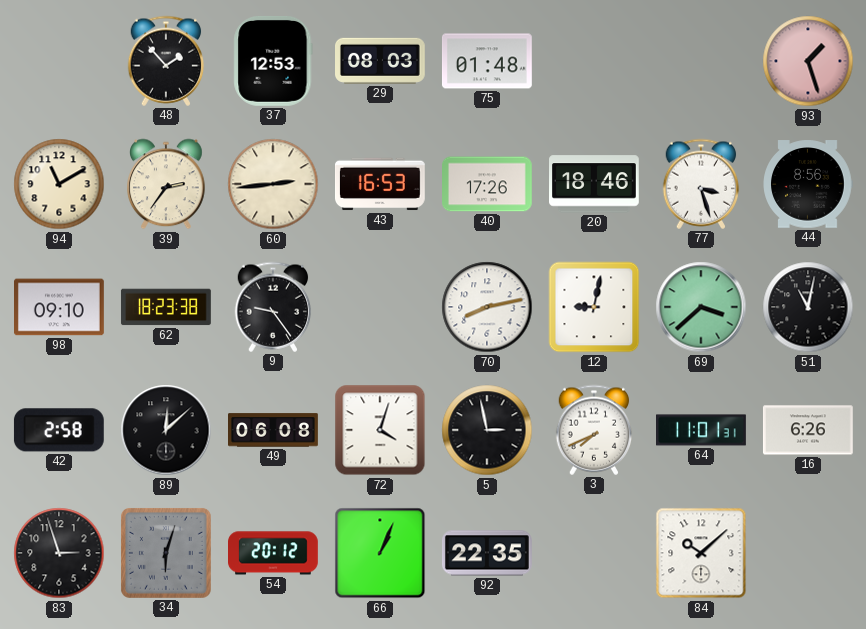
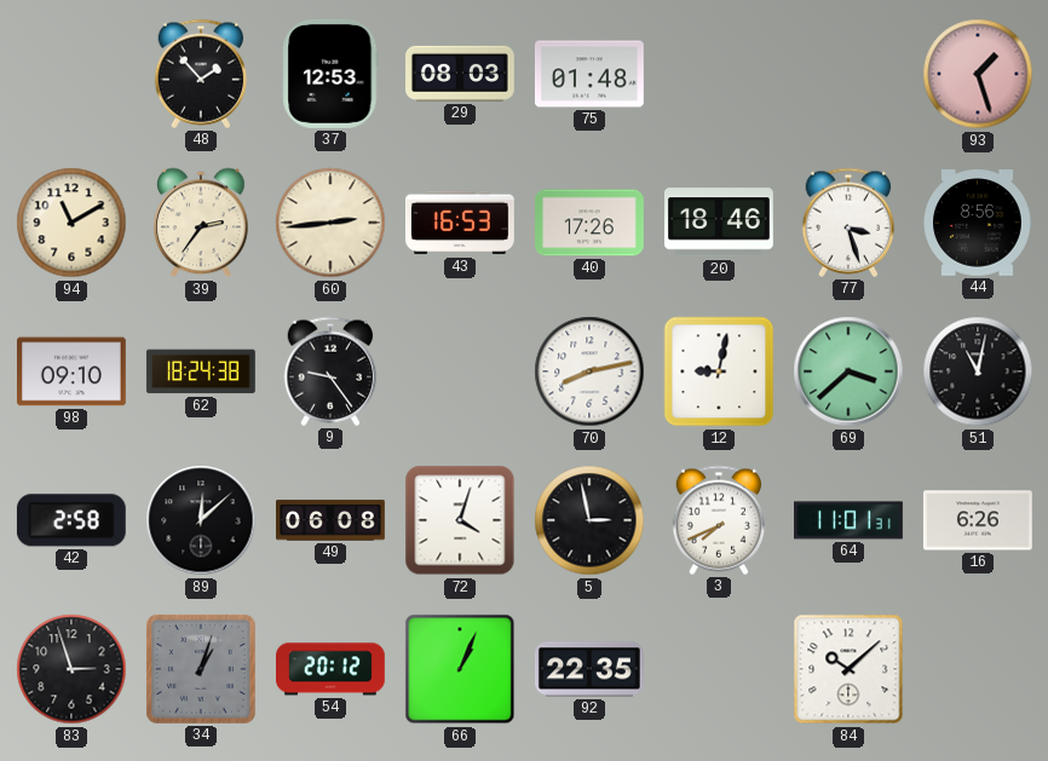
62: 18:23 -> 18:24
34: 6:03 -> 1:03
